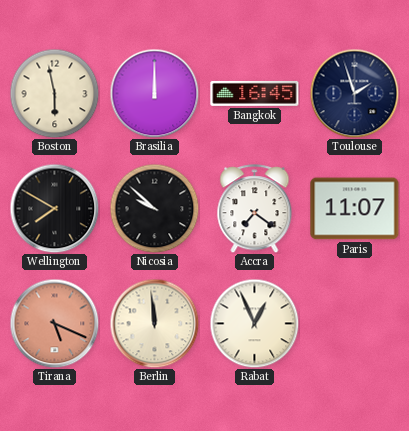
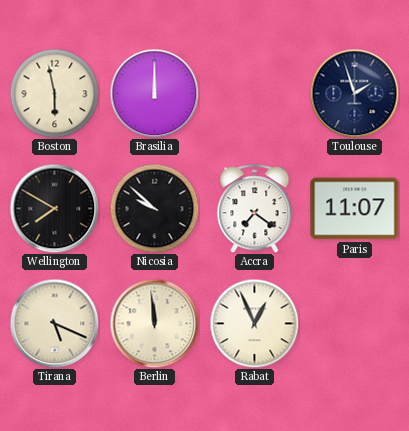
Bangkok: 16:45 -> none
Tirana dial: salmon -> cream
